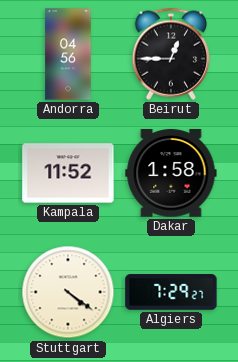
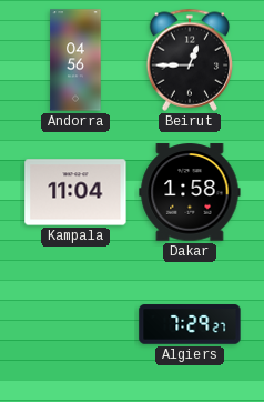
Kampala: 11:52 -> 11:04
Stuttgart: 4:21 -> none
